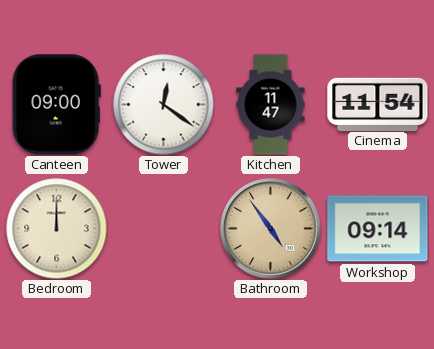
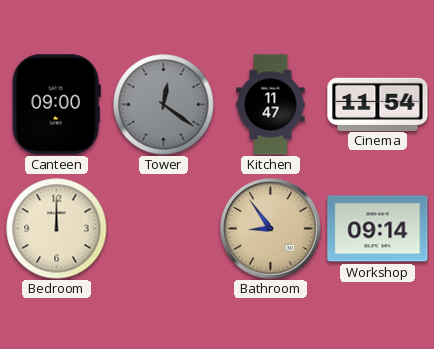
Tower dial: white -> grey
Bathroom: 4:54 -> 8:54
